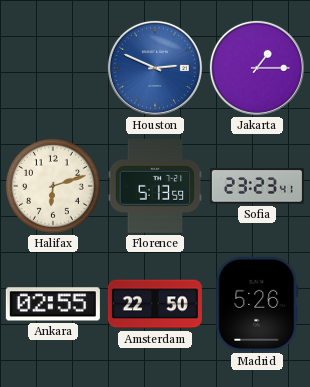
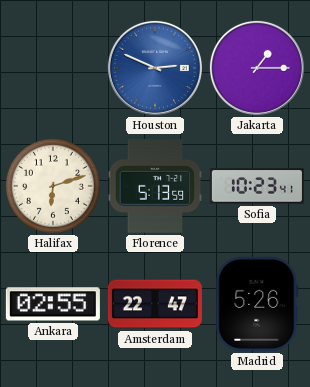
Sofia: 23:23 -> 10:23
Amsterdam: 22:50 -> 22:47
